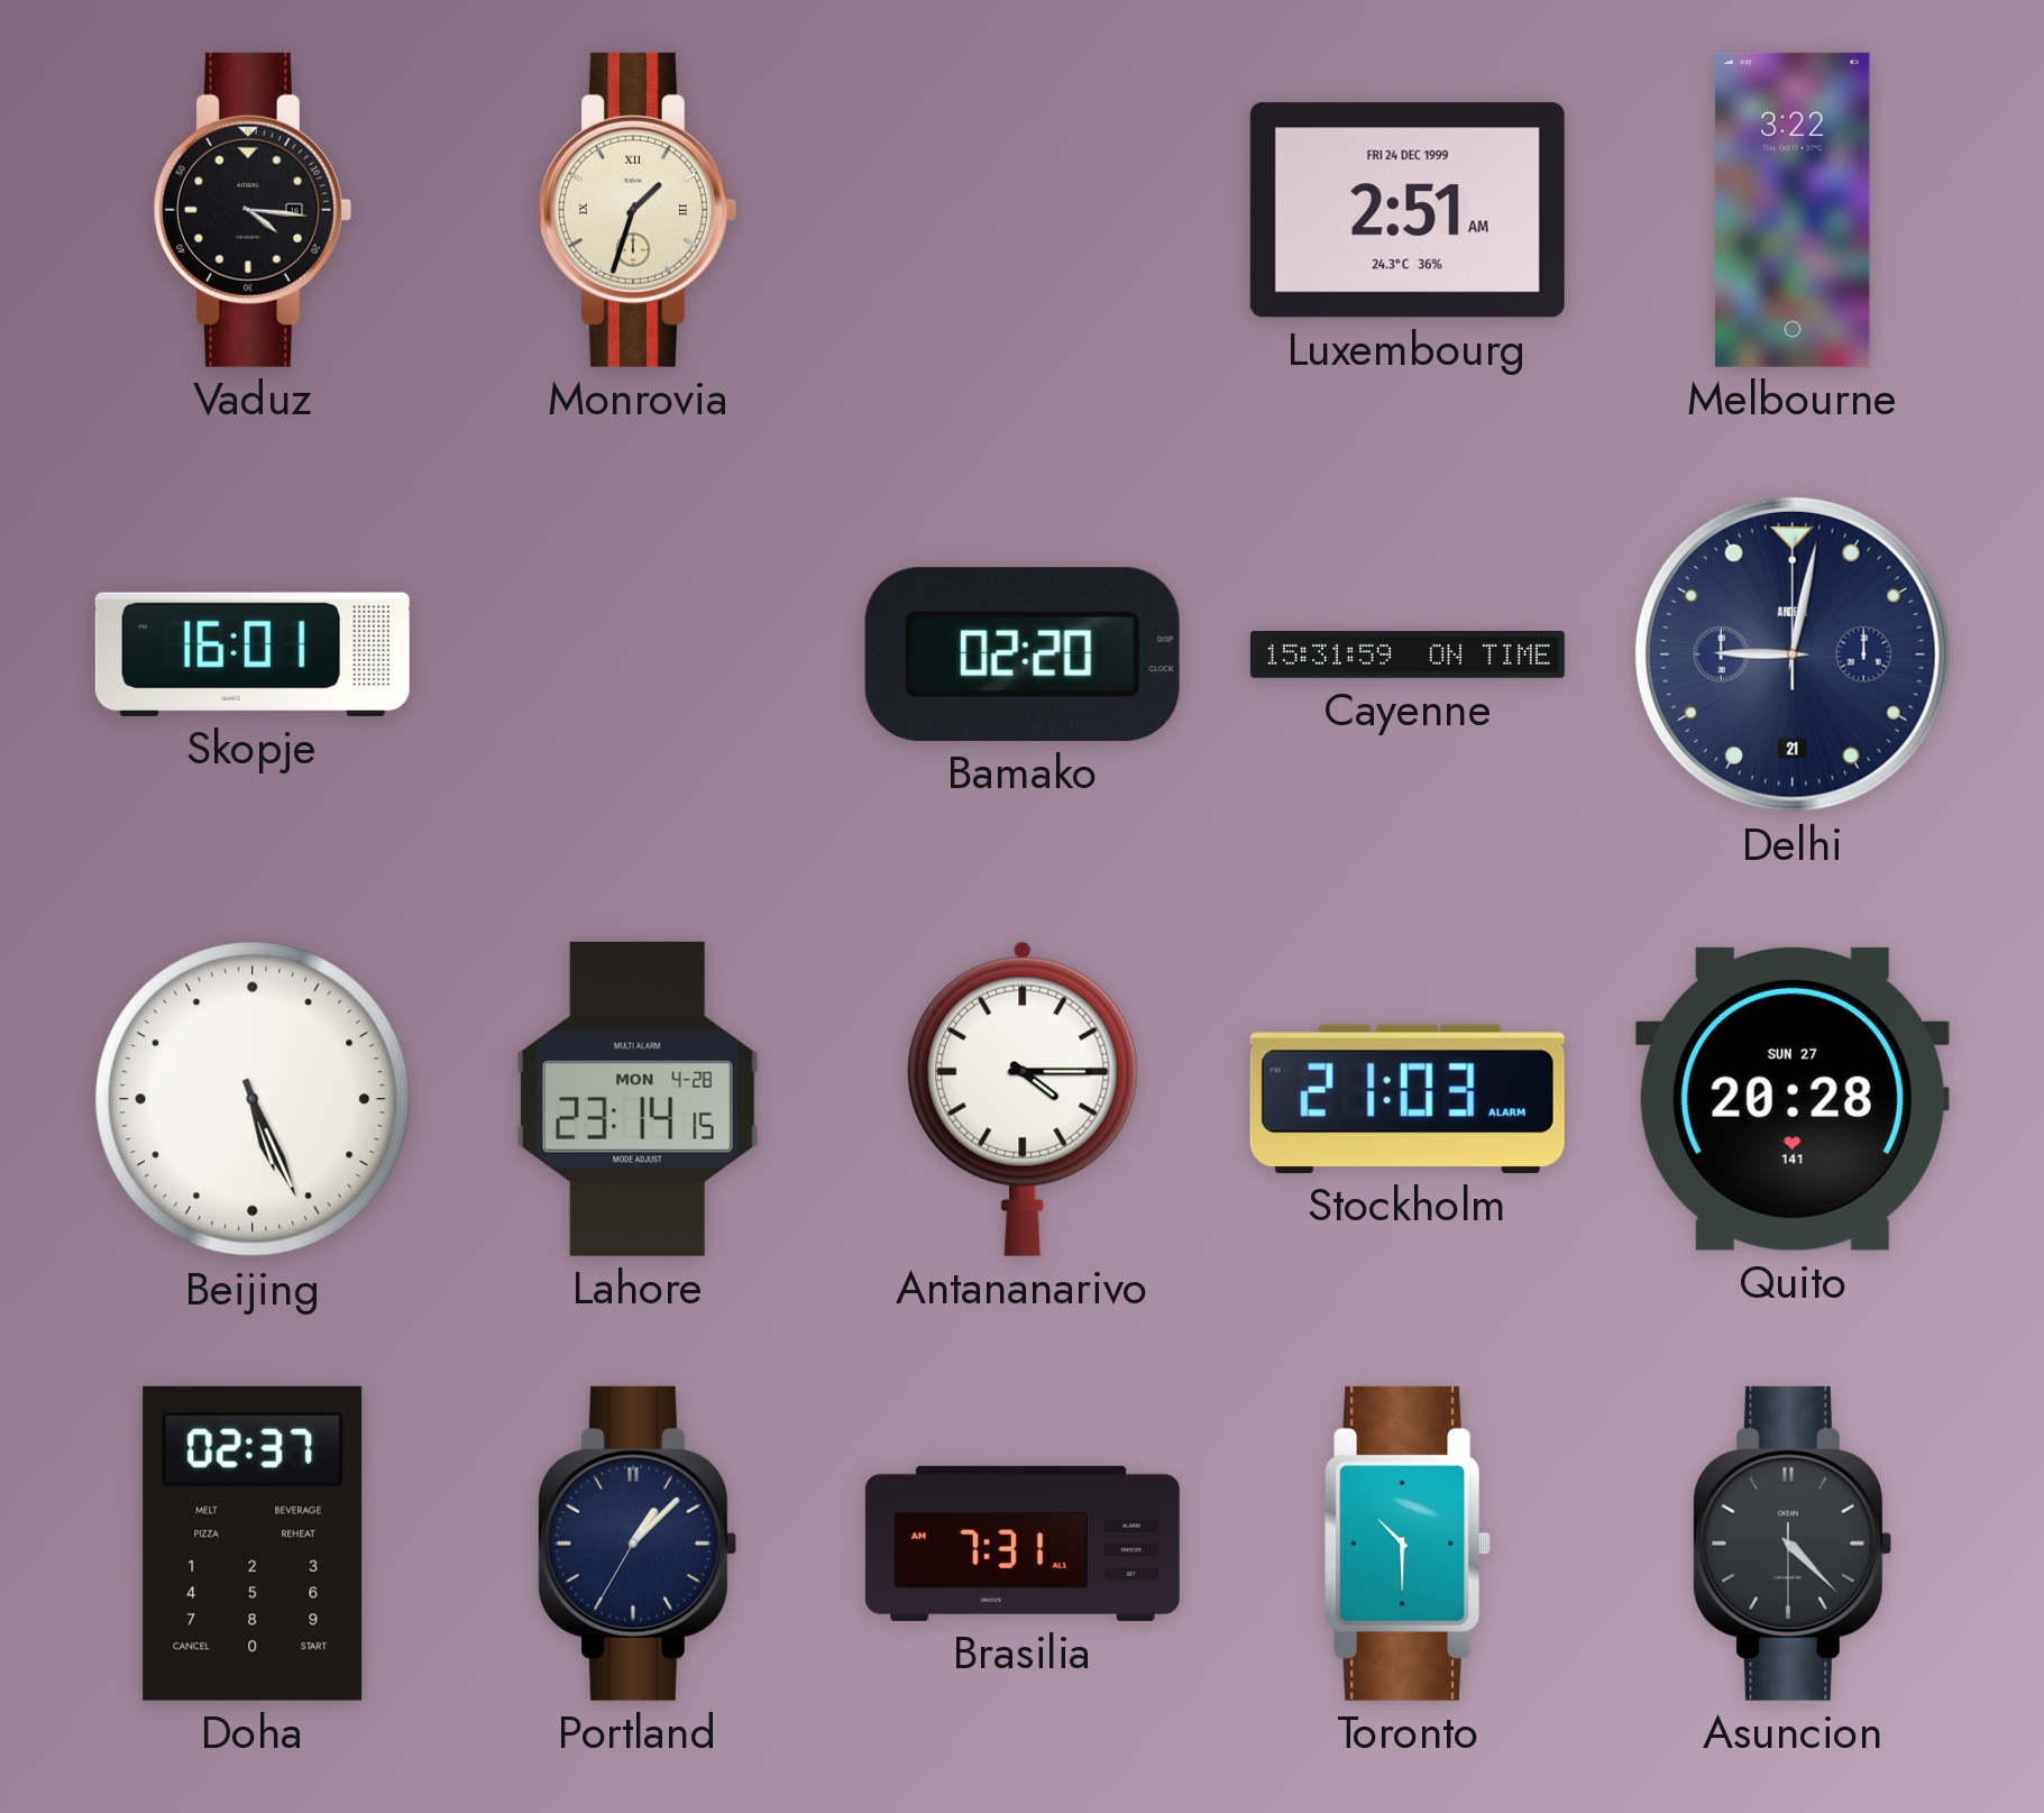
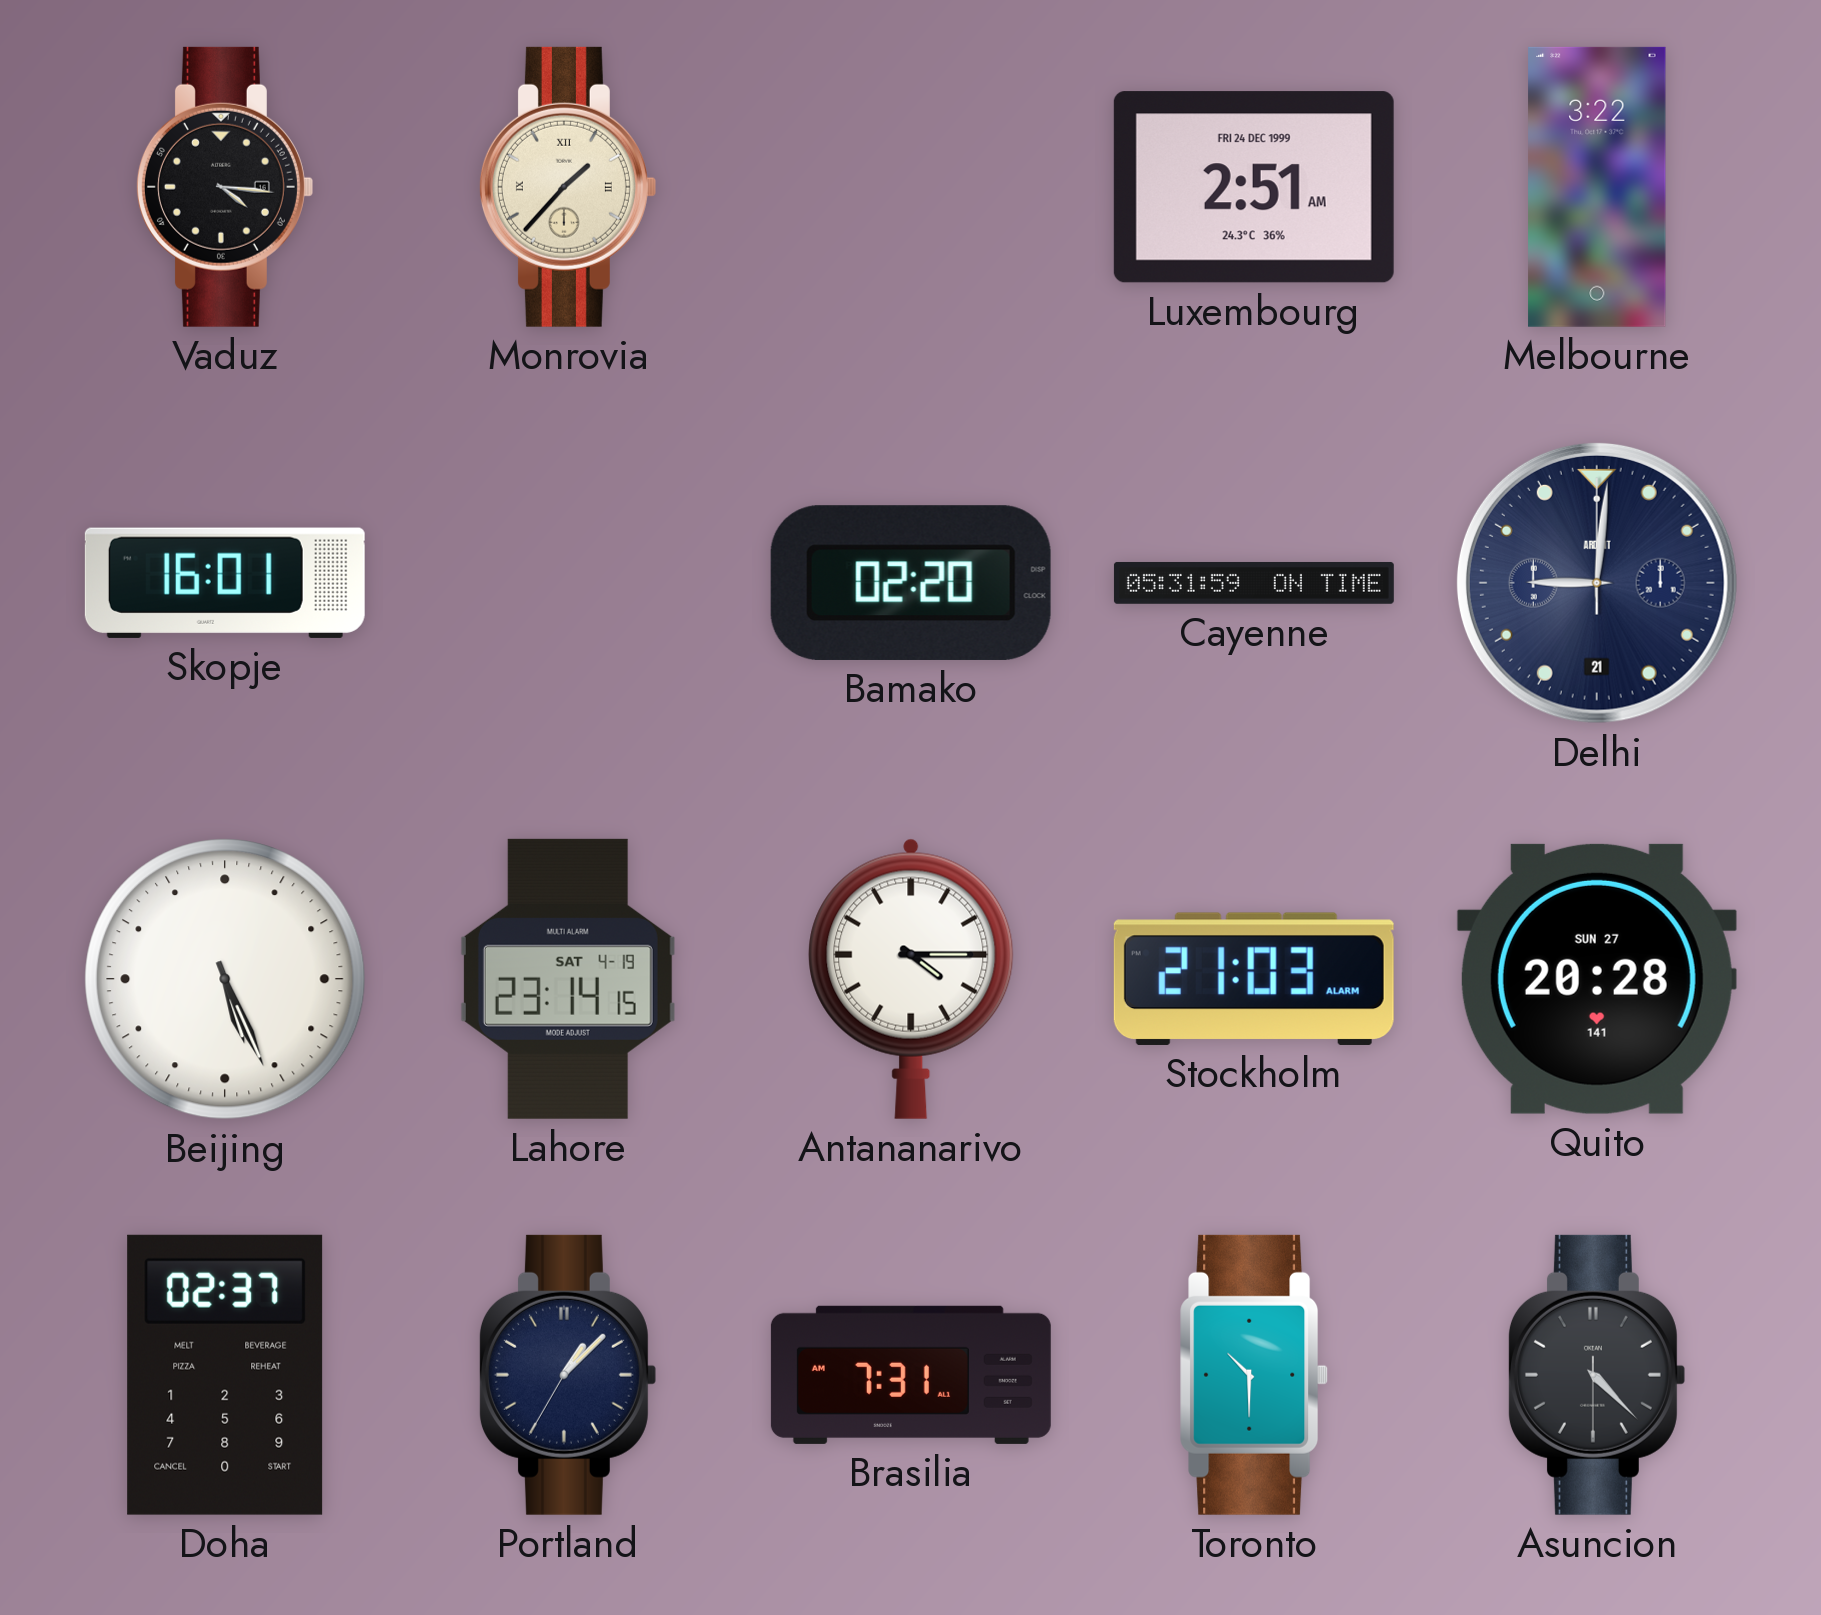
Monrovia: 1:33 -> 1:37
Cayenne: 15:31 -> 05:31
Delhi: 9:02 -> 9:01
Lahore date: MON 4-28 -> SAT 4-19
